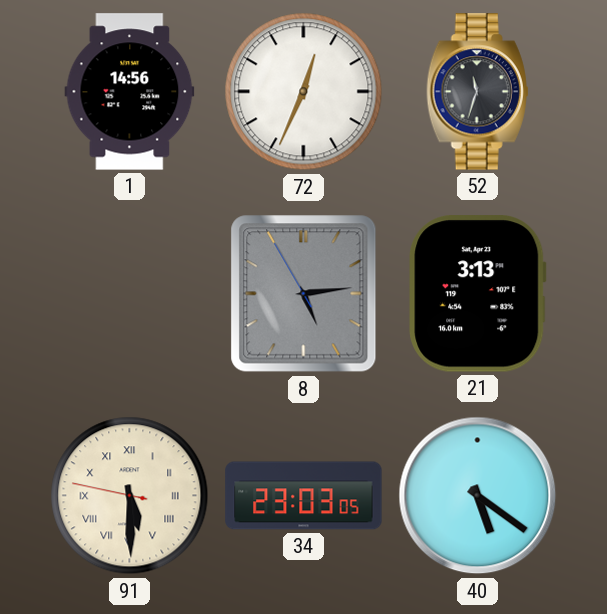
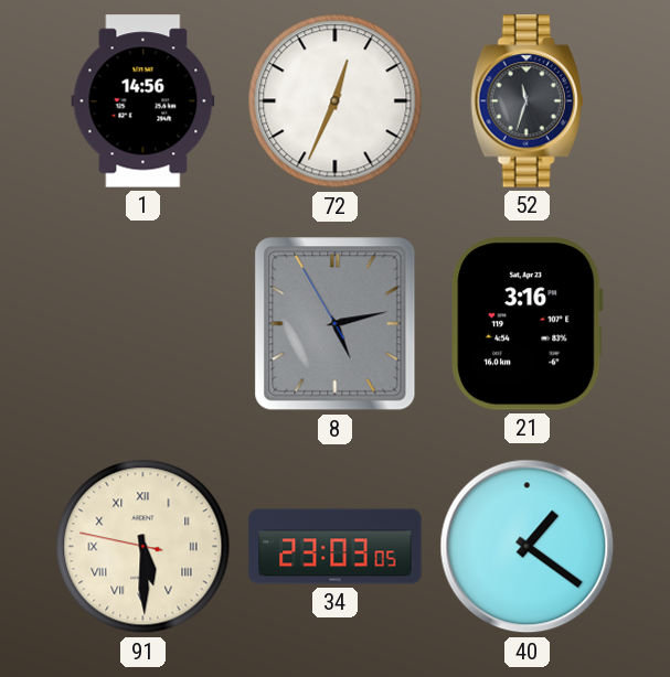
8: 5:13 -> 5:12
21: 3:13 -> 3:16
40: 5:21 -> 1:21
